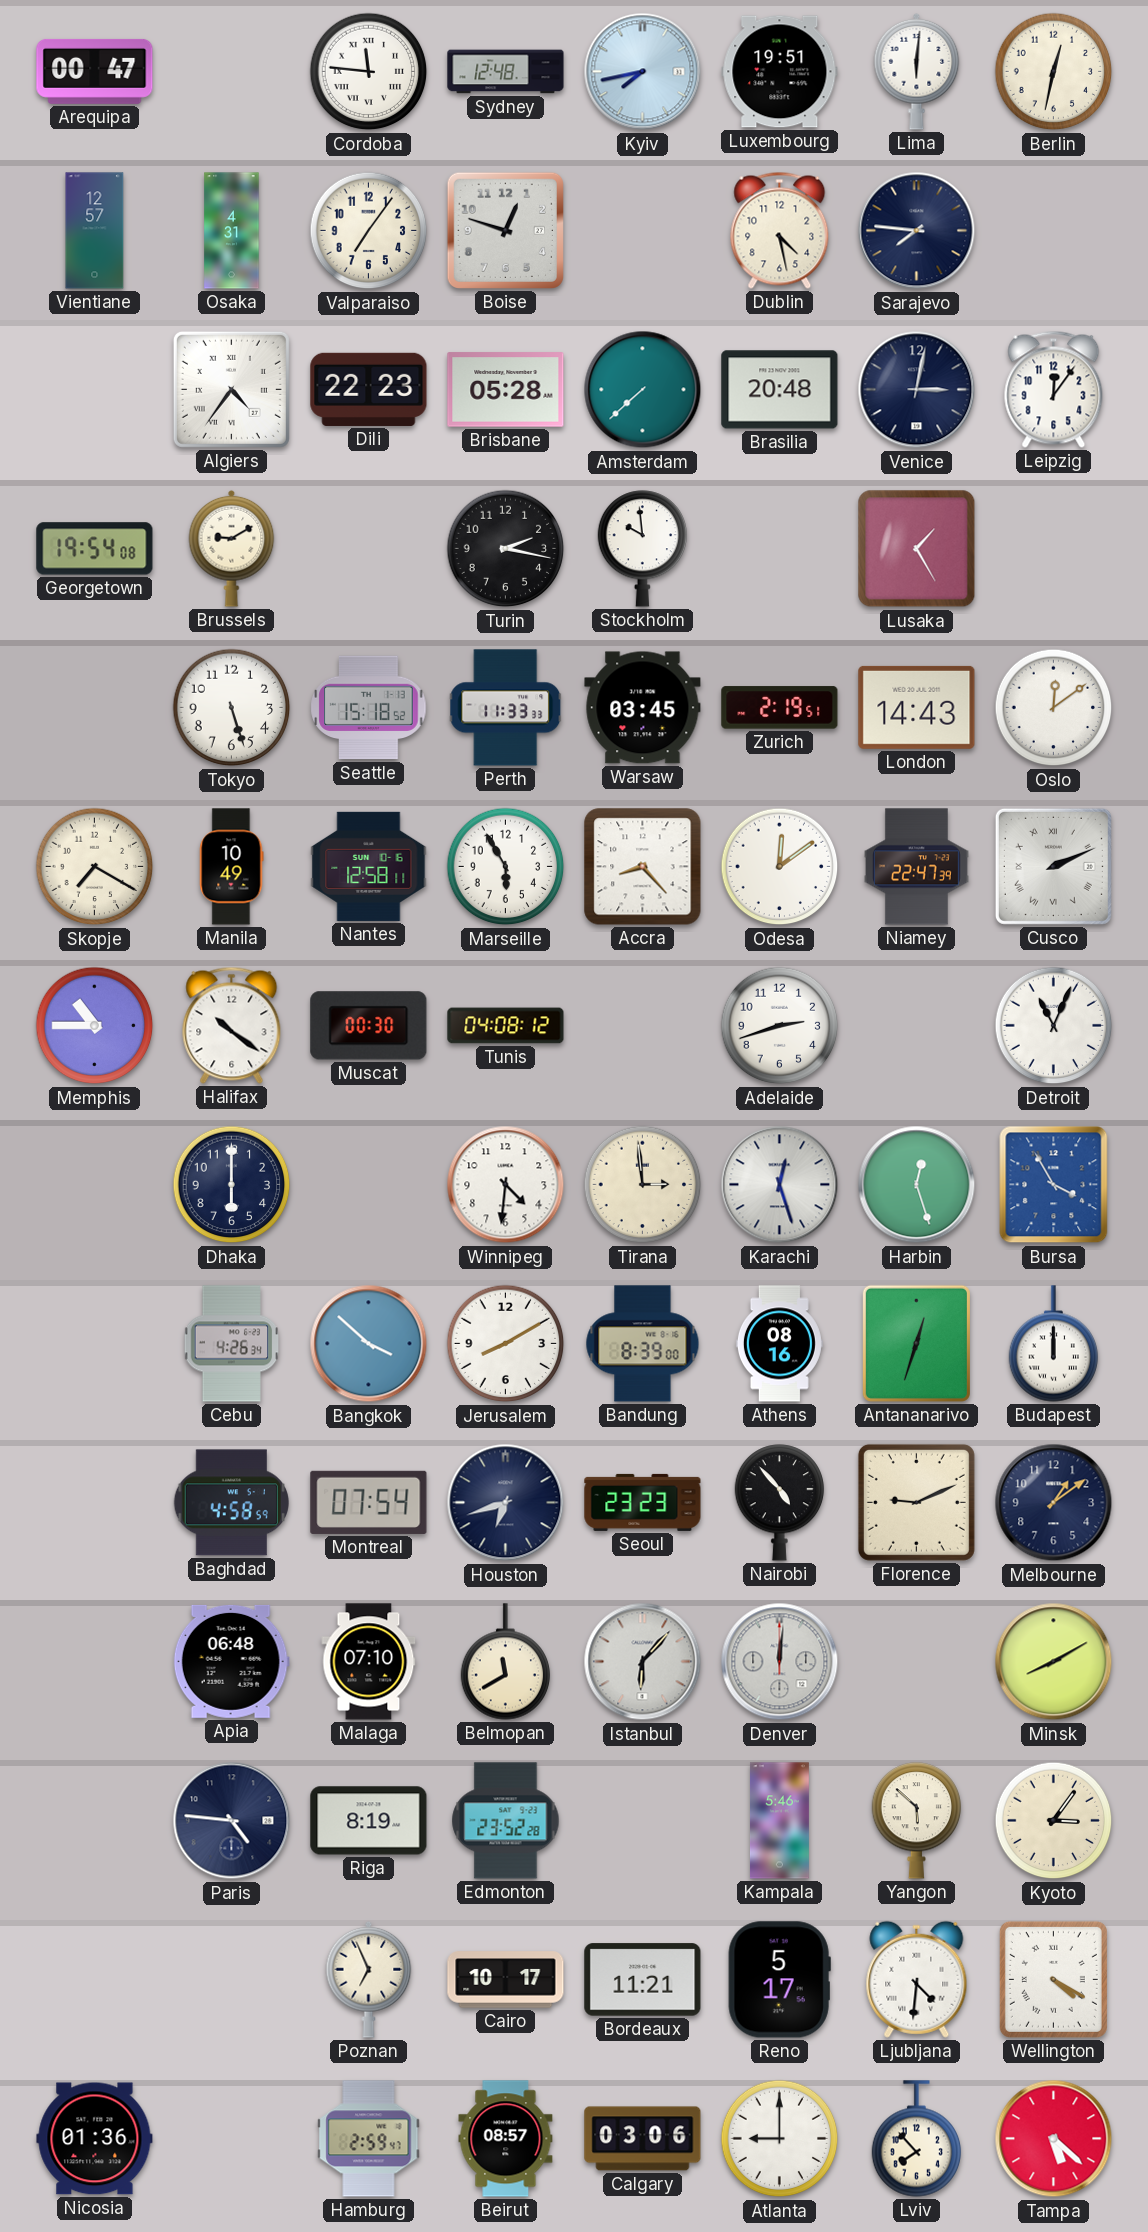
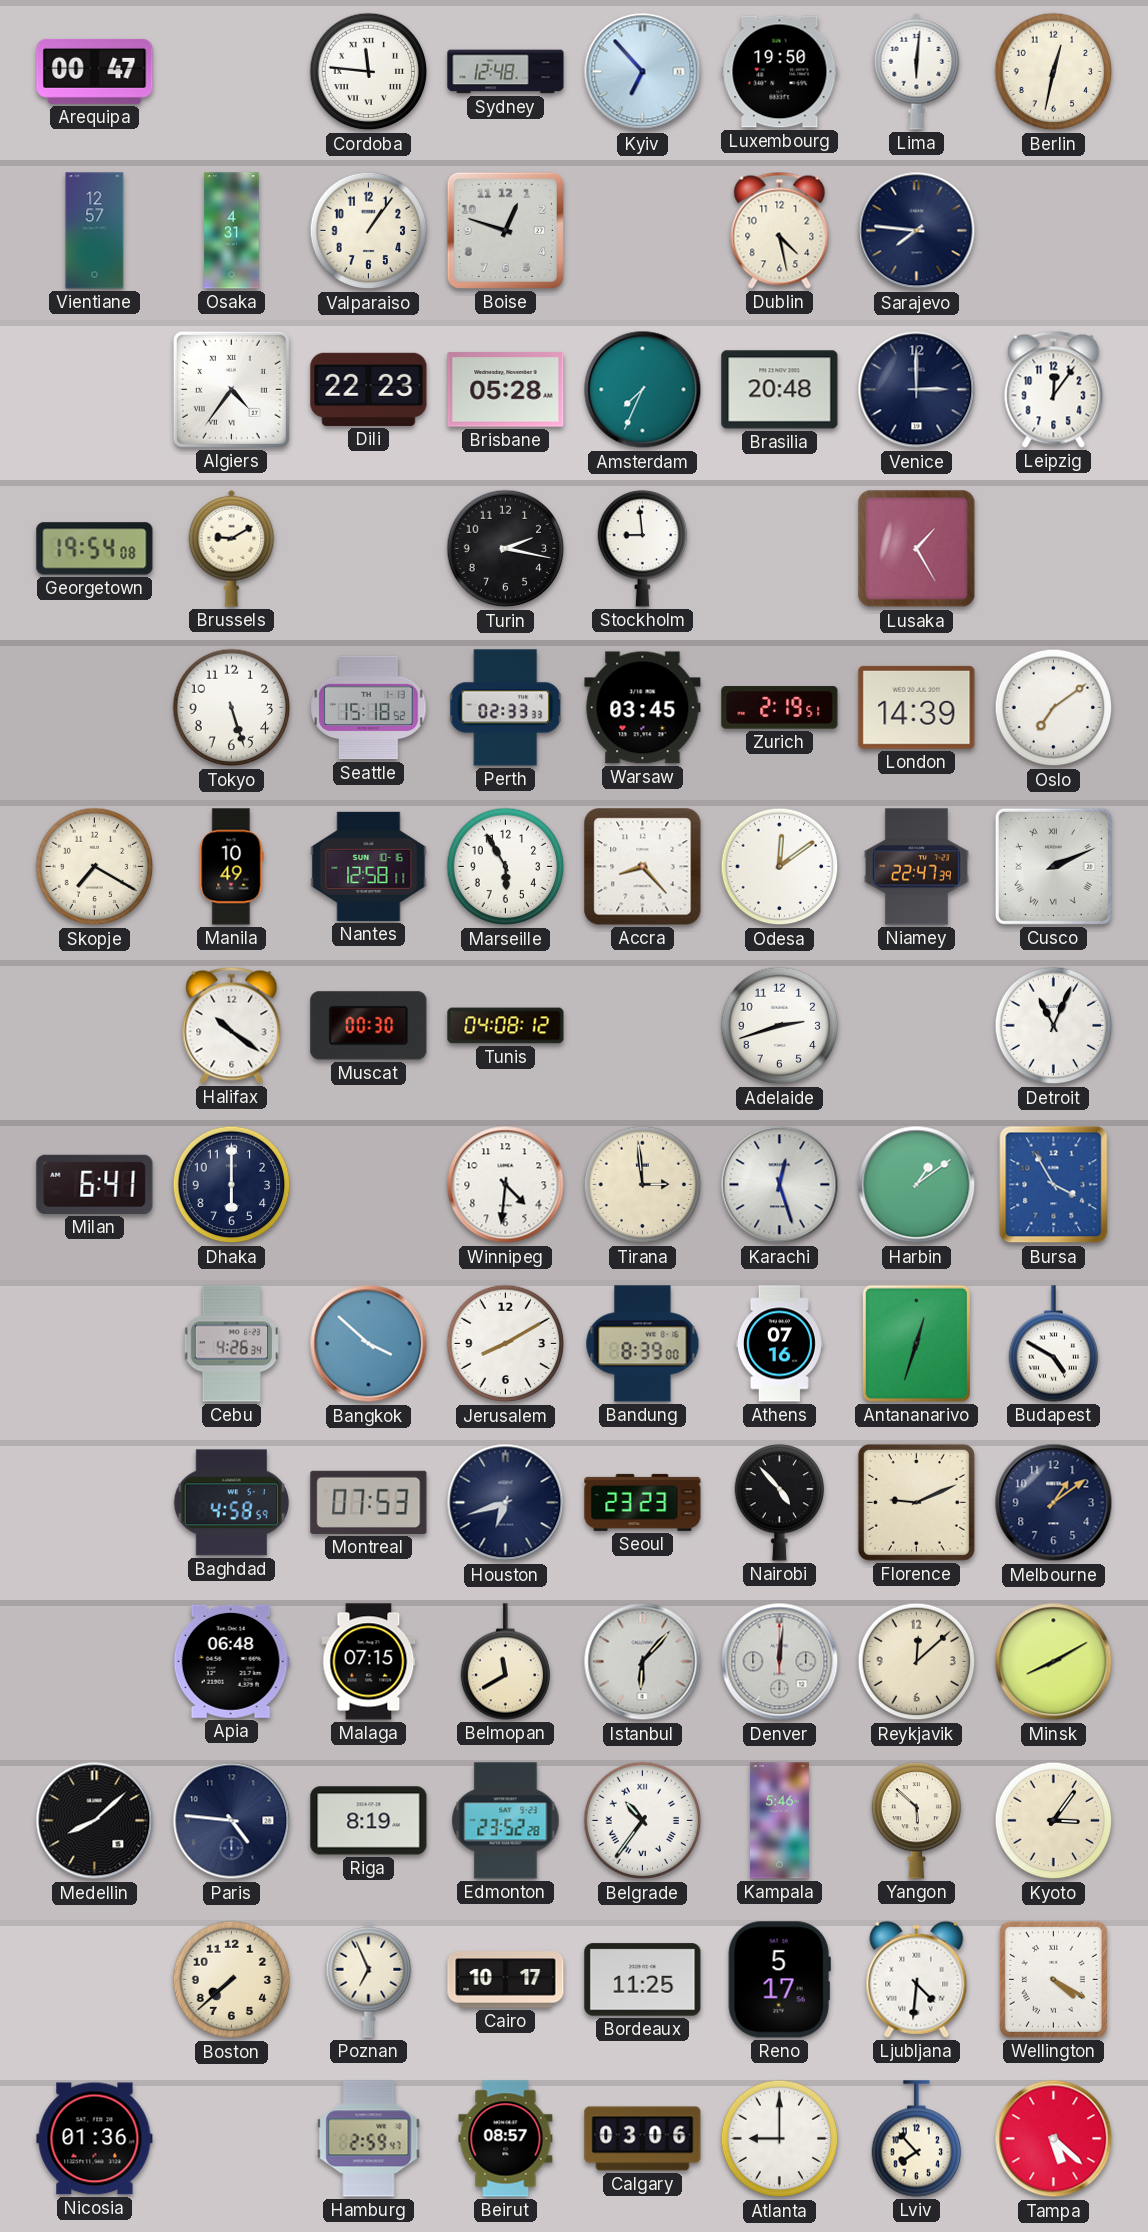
Kyiv: 7:43 -> 6:53
Luxembourg: 19:51 -> 19:50
Valparaiso: 7:06 -> 1:06
Amsterdam: 7:38 -> 7:34
Venice: 3:02 -> 3:00
Stockholm: 9:59 -> 8:59
Perth: 11:33 -> 02:33
London: 14:43 -> 14:39
Oslo: 12:09 -> 7:09
Memphis: 10:45 -> none
Milan: none -> 6:41
Harbin: 12:27 -> 1:09
Athens: 08:16 -> 07:16
Budapest: 12:00 -> 4:50
Montreal: 07:54 -> 07:53
Malaga: 07:10 -> 07:15
Reykjavik: none -> 12:08
Medellin: none -> 8:08
Belgrade: none -> 10:36
Boston: none -> 7:38
Bordeaux: 11:21 -> 11:25
